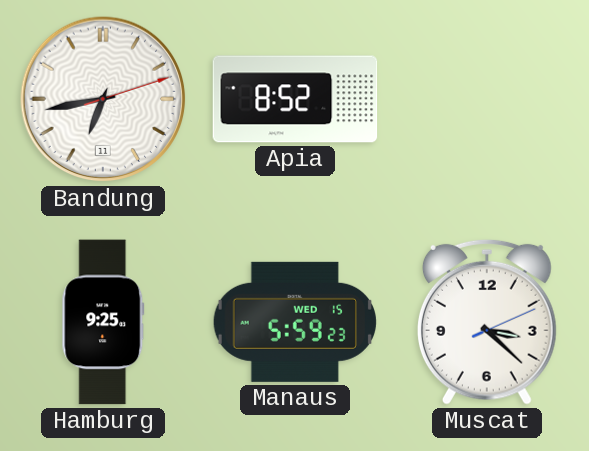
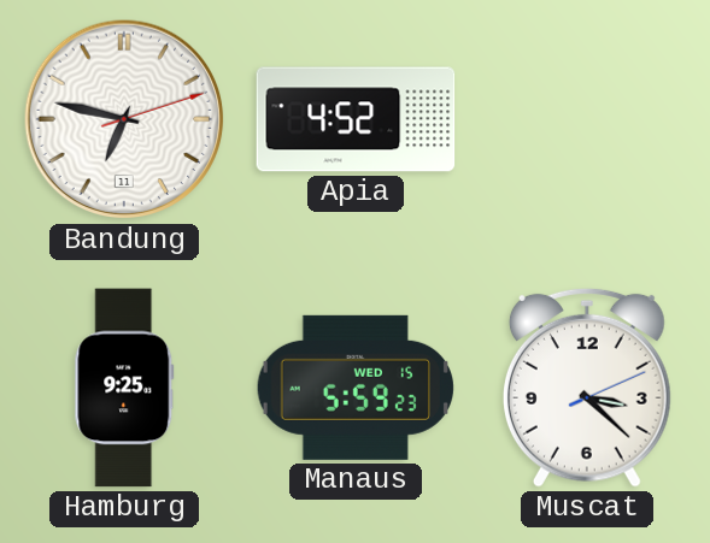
Bandung: 6:43 -> 6:47
Apia: 8:52 -> 4:52
